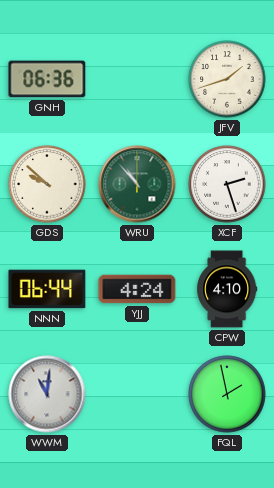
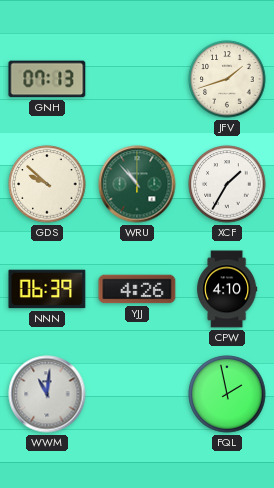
GNH: 06:36 -> 07:13
XCF: 2:27 -> 1:35
NNN: 06:44 -> 06:39
YJJ: 4:24 -> 4:26
